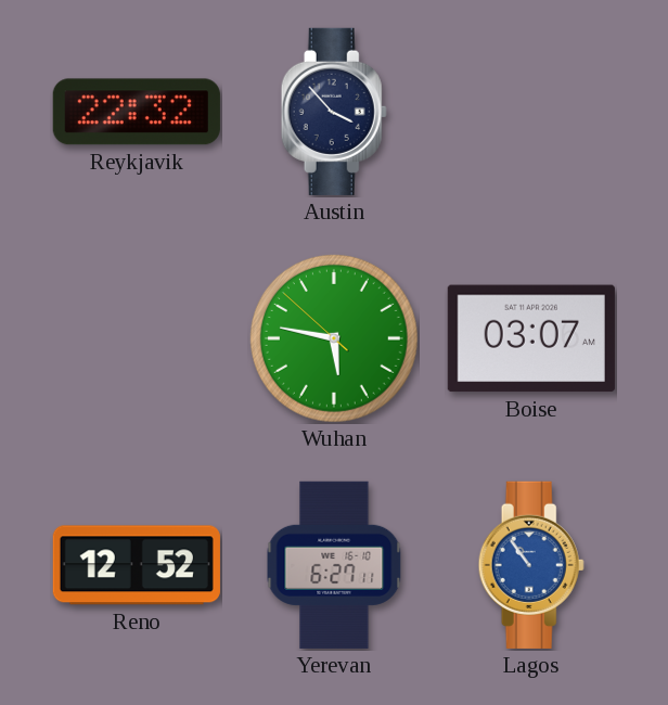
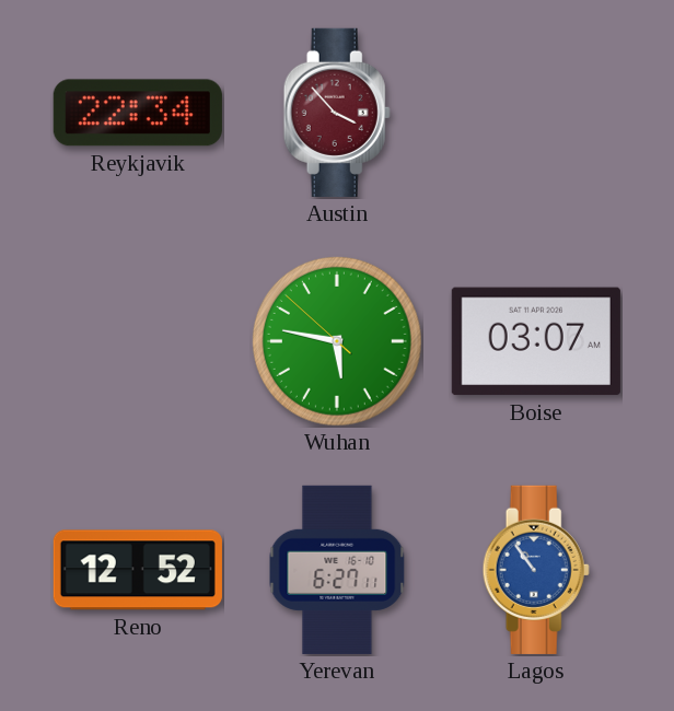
Reykjavik: 22:32 -> 22:34
Austin dial: navy -> burgundy
